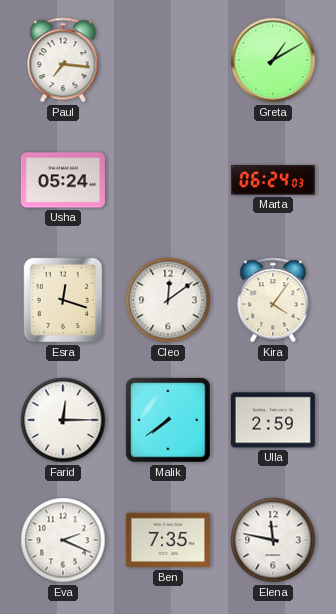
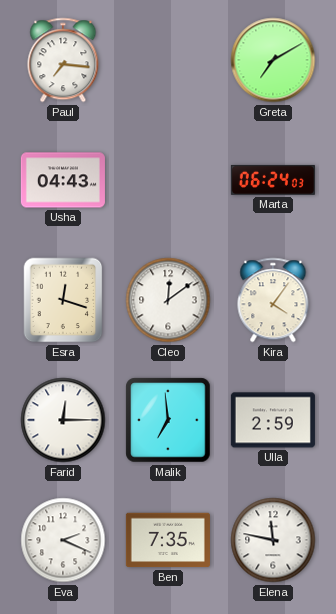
Greta: 1:10 -> 7:10
Usha: 05:24 -> 04:43
Malik: 7:39 -> 6:59
